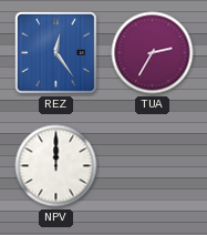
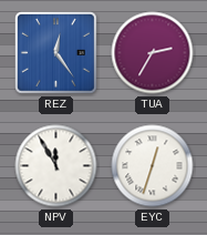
NPV: 12:00 -> 11:55
EYC: none -> 12:33
